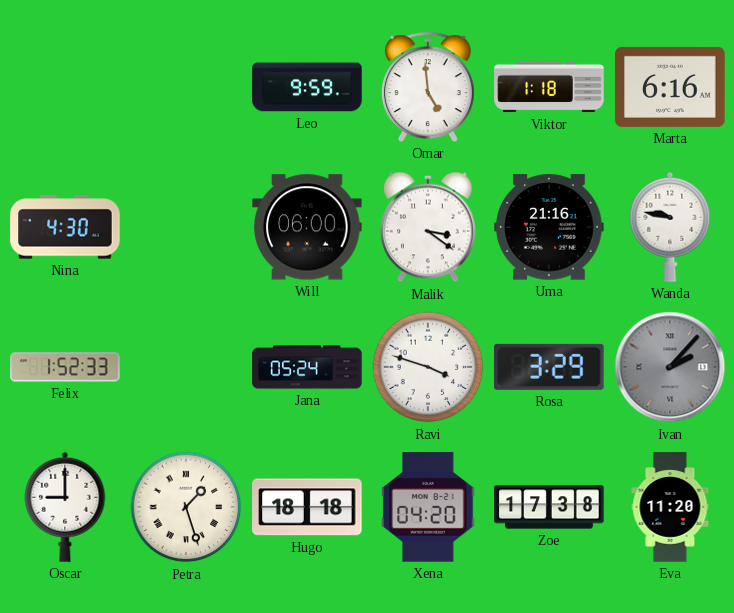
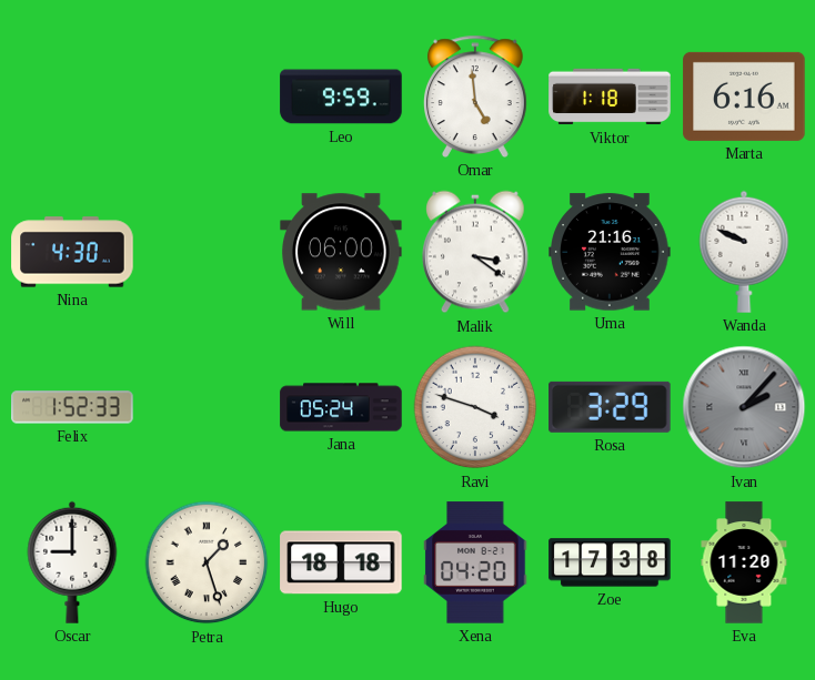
Wanda: 9:47 -> 9:49
